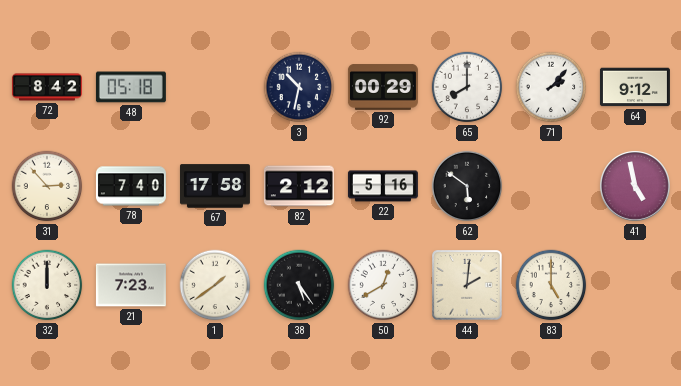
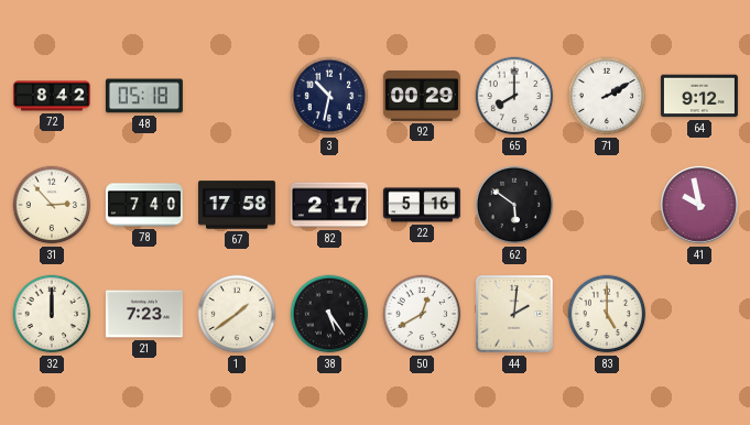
71: 2:07 -> 2:10
82: 2:12 -> 2:17
41: 4:58 -> 9:58
